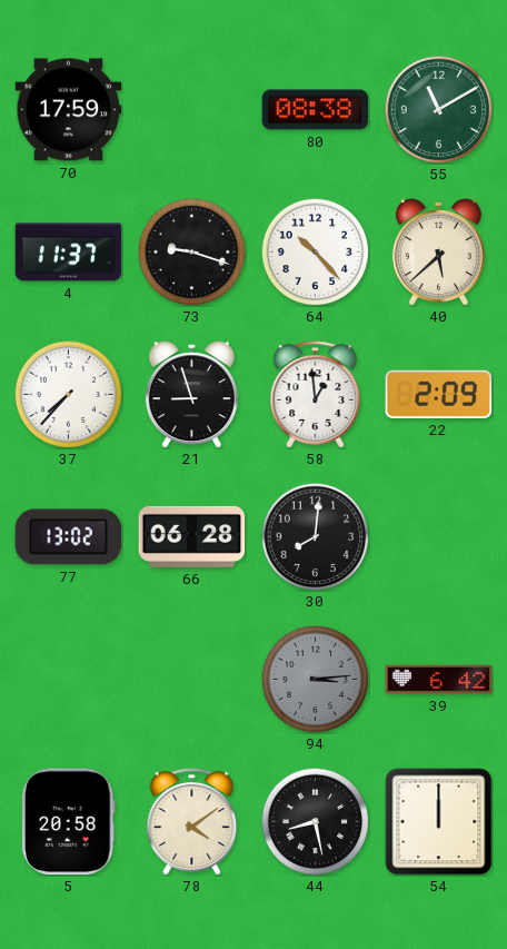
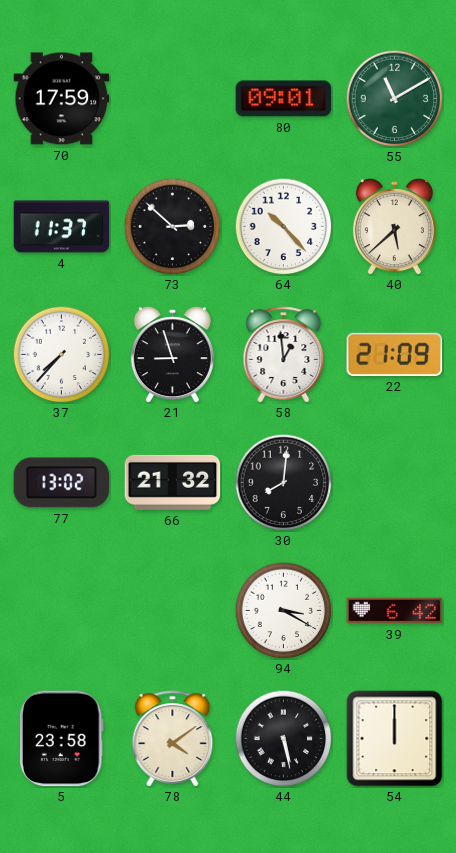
80: 08:38 -> 09:01
73: 9:18 -> 2:52
22: 2:09 -> 21:09
66: 06:28 -> 21:32
94: 3:14 -> 3:20
94 dial: grey -> white
5: 20:58 -> 23:58
44: 8:28 -> 5:28
